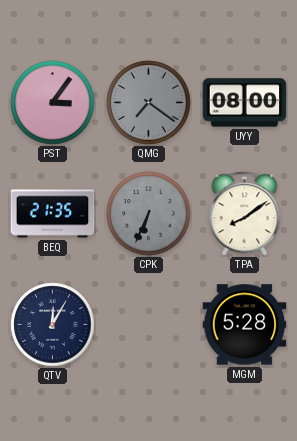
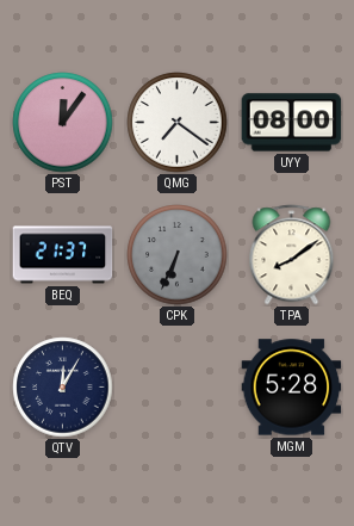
PST: 3:06 -> 12:06
QMG dial: grey -> white
BEQ: 21:35 -> 21:37
